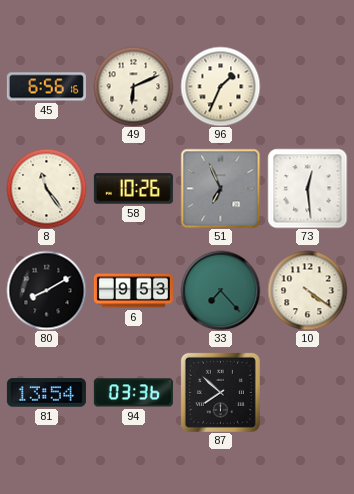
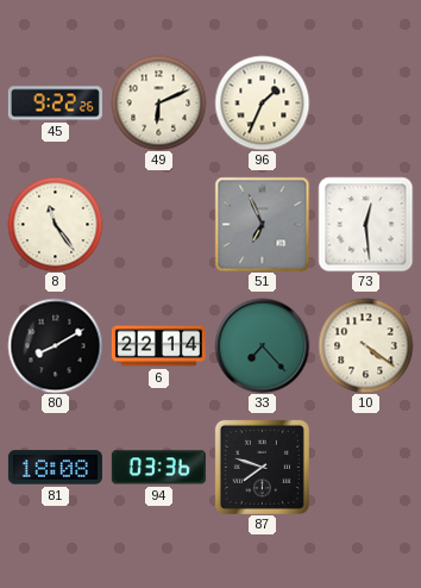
45: 6:56 -> 9:22
58: 10:26 -> none
6: 9:53 -> 22:14
81: 13:54 -> 18:08
87: 7:52 -> 7:48
